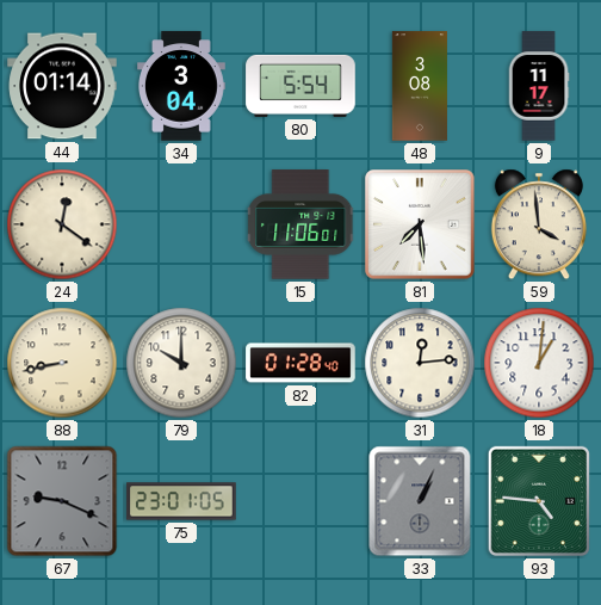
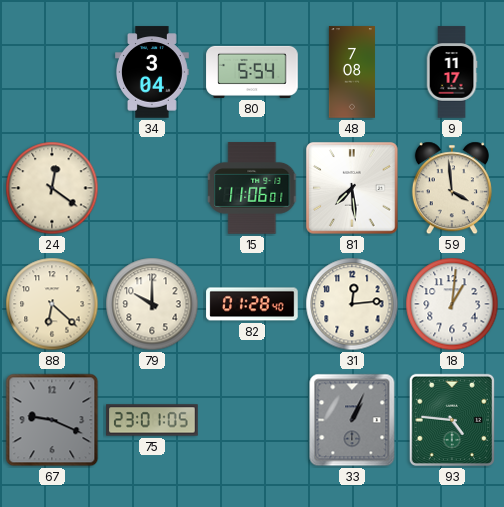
44: 01:14 -> none
48: 3:08 -> 7:08
88: 8:43 -> 6:22
